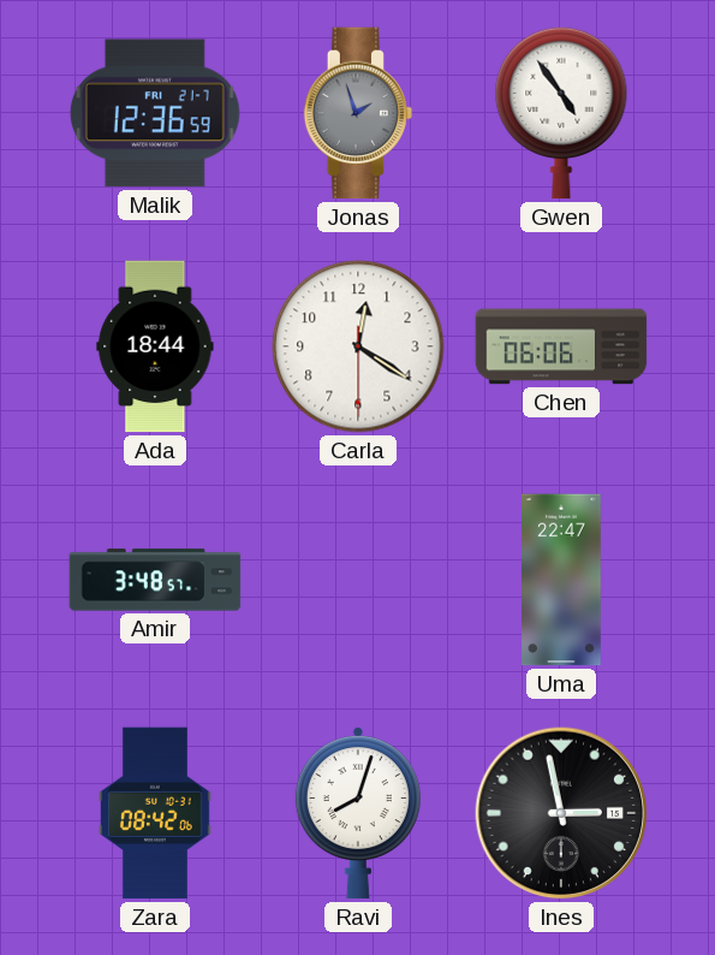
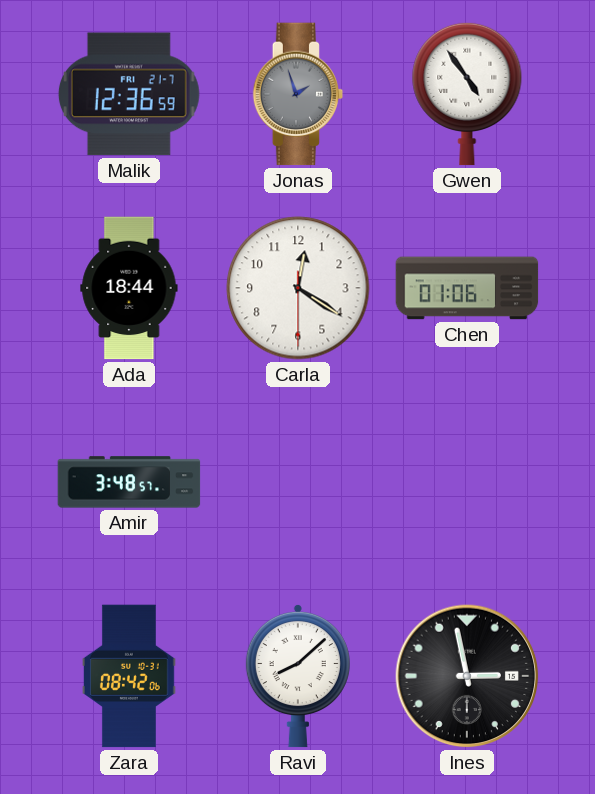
Chen: 06:06 -> 01:06
Uma: 22:47 -> none
Ravi: 8:03 -> 8:08
